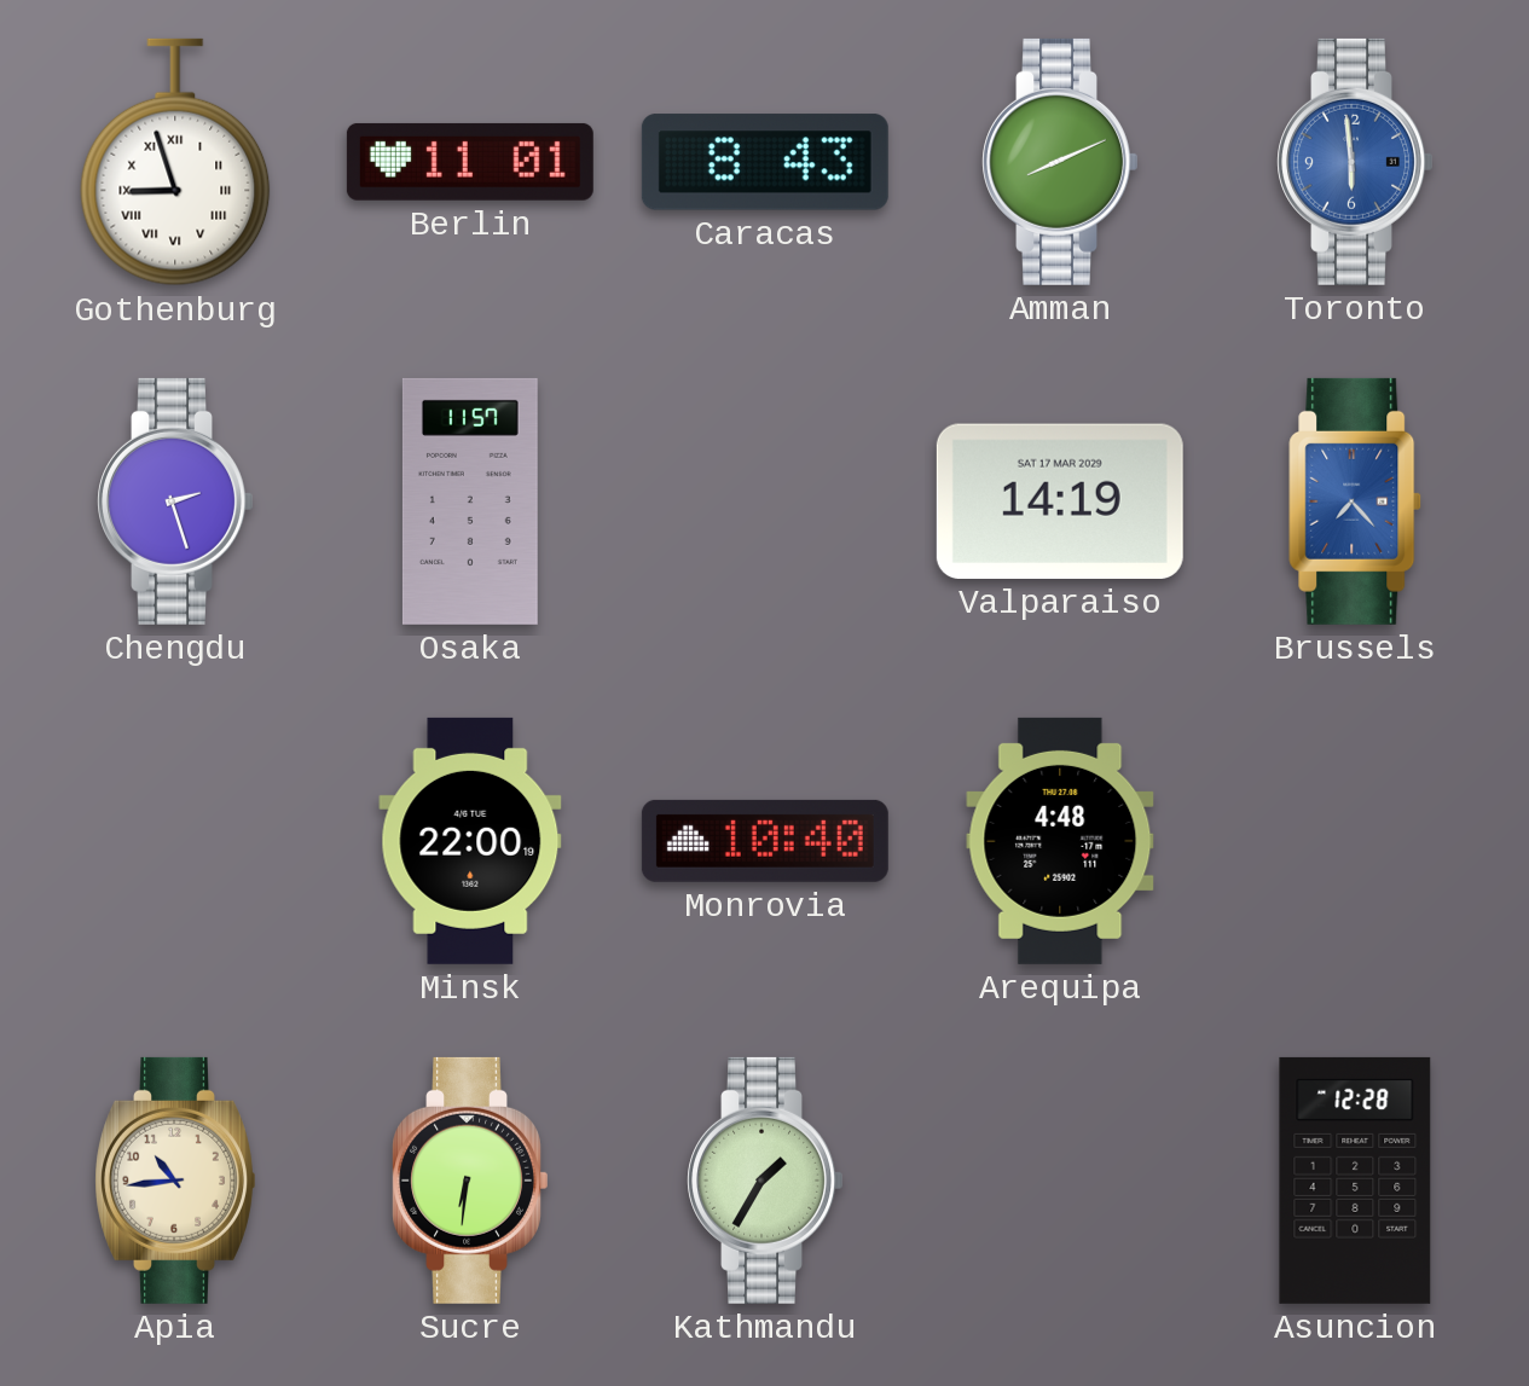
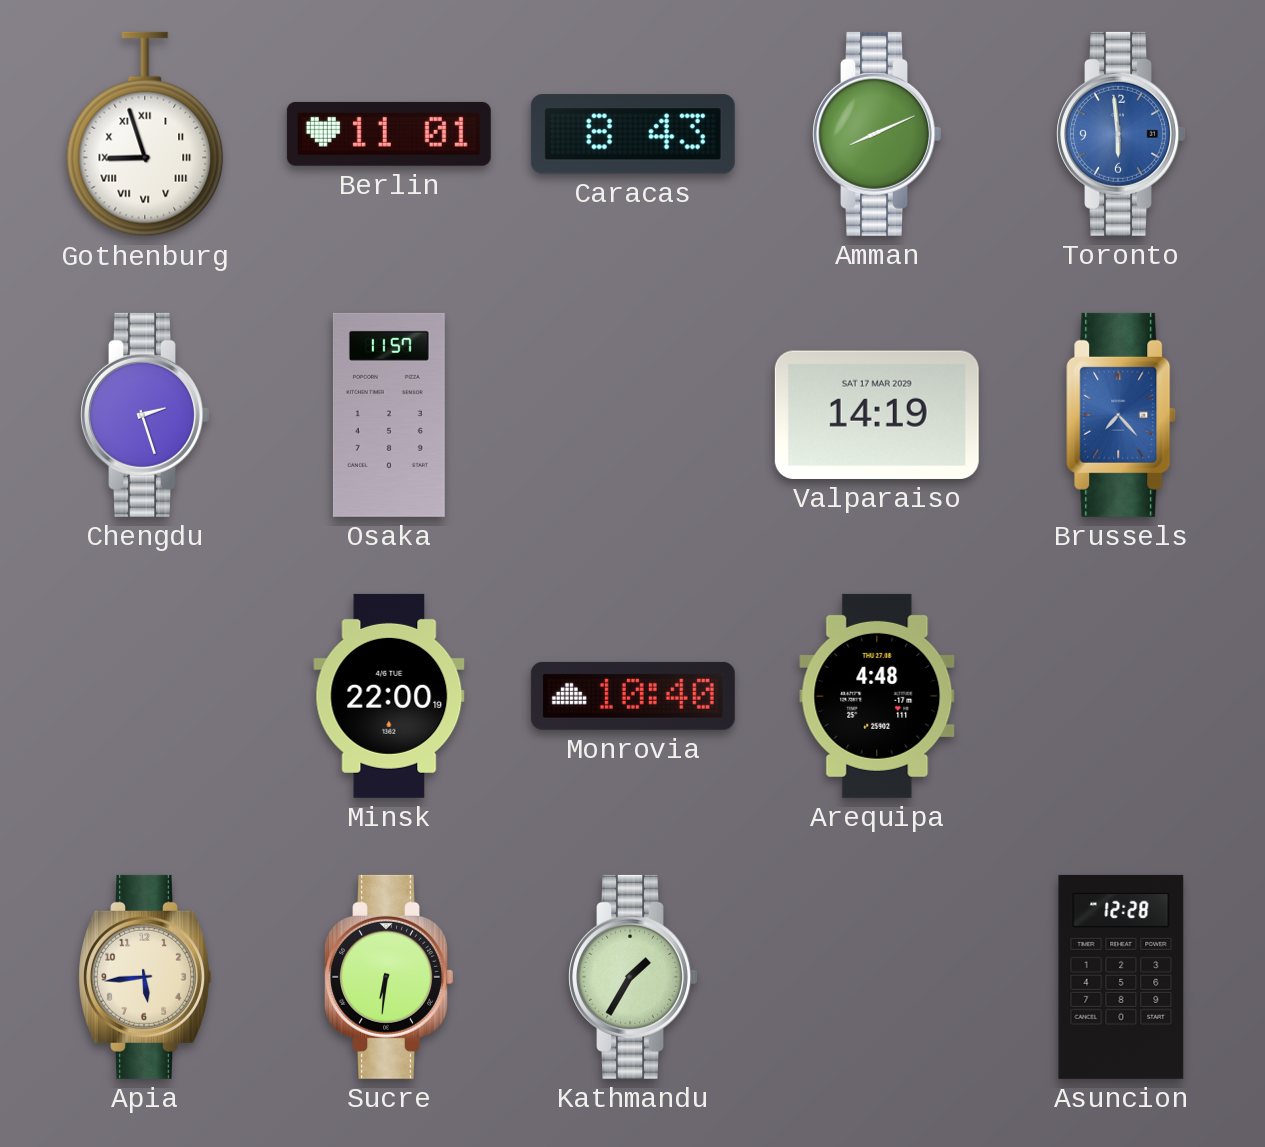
Apia: 10:44 -> 5:44
